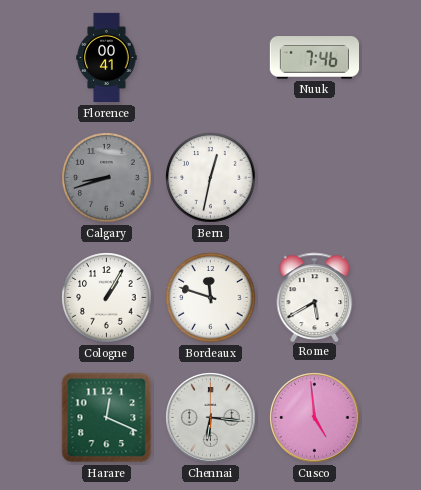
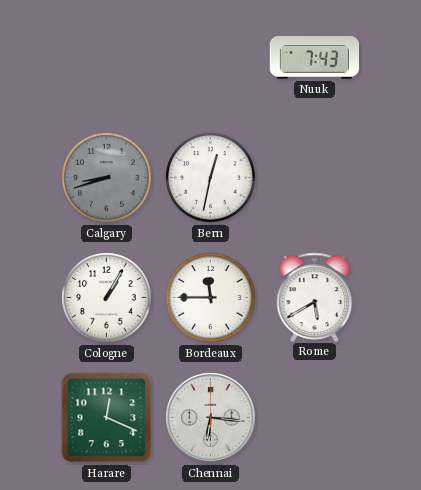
Florence: 00:41 -> none
Nuuk: 7:46 -> 7:43
Bordeaux: 11:48 -> 11:45
Cusco: 4:59 -> none
